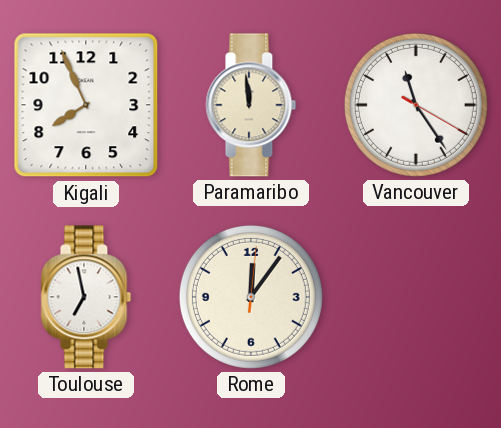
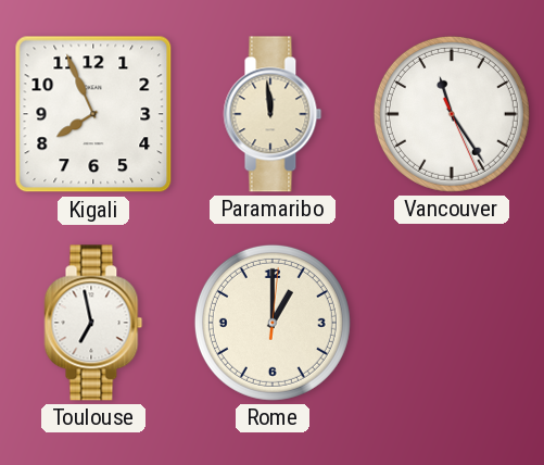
Vancouver: 11:24:20 -> 11:24:26
Rome: 12:06 -> 1:00
